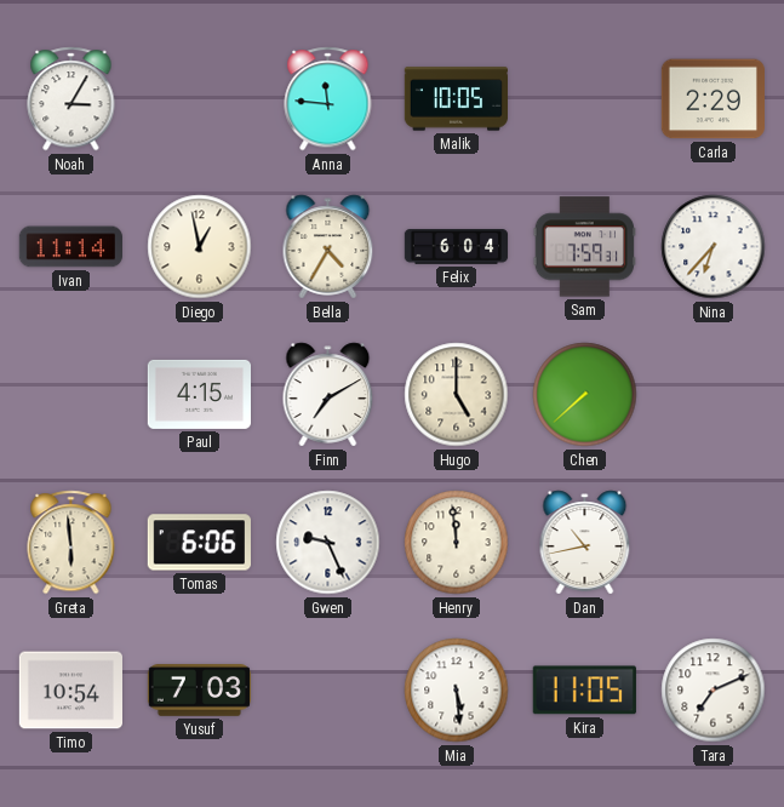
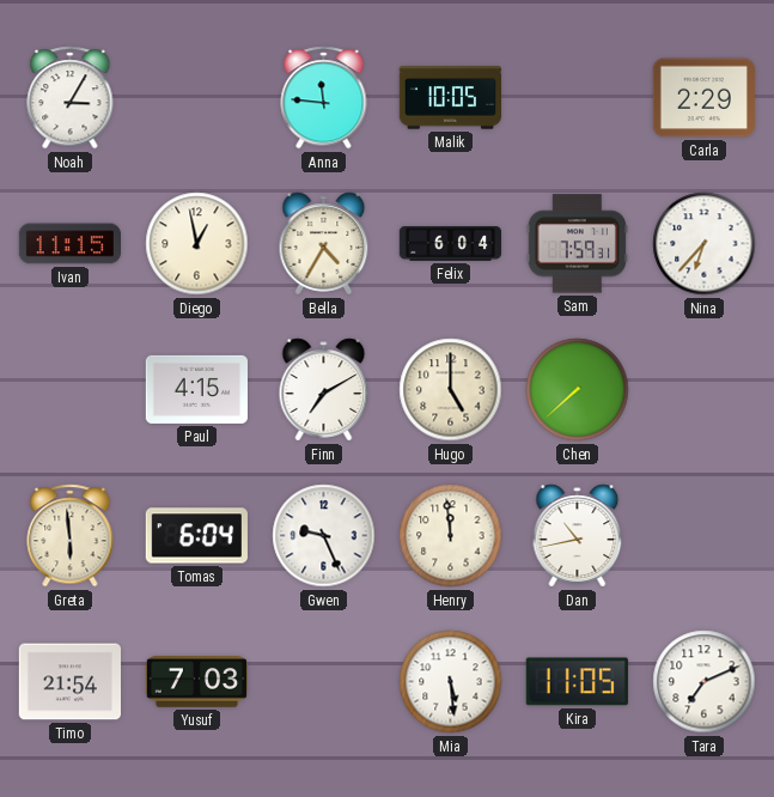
Ivan: 11:14 -> 11:15
Tomas: 6:06 -> 6:04
Timo: 10:54 -> 21:54
